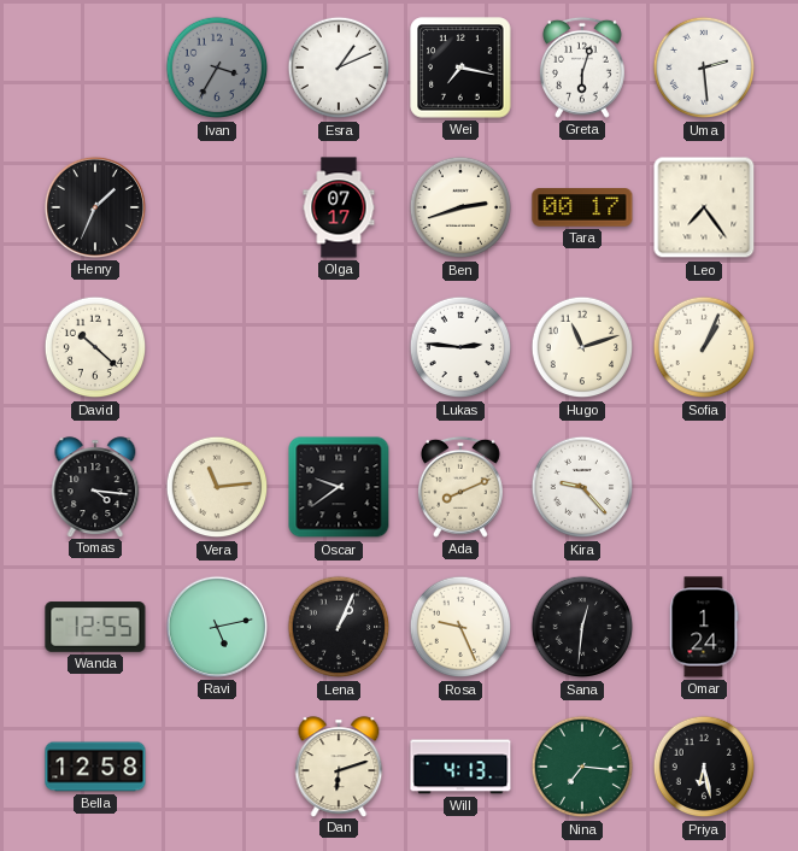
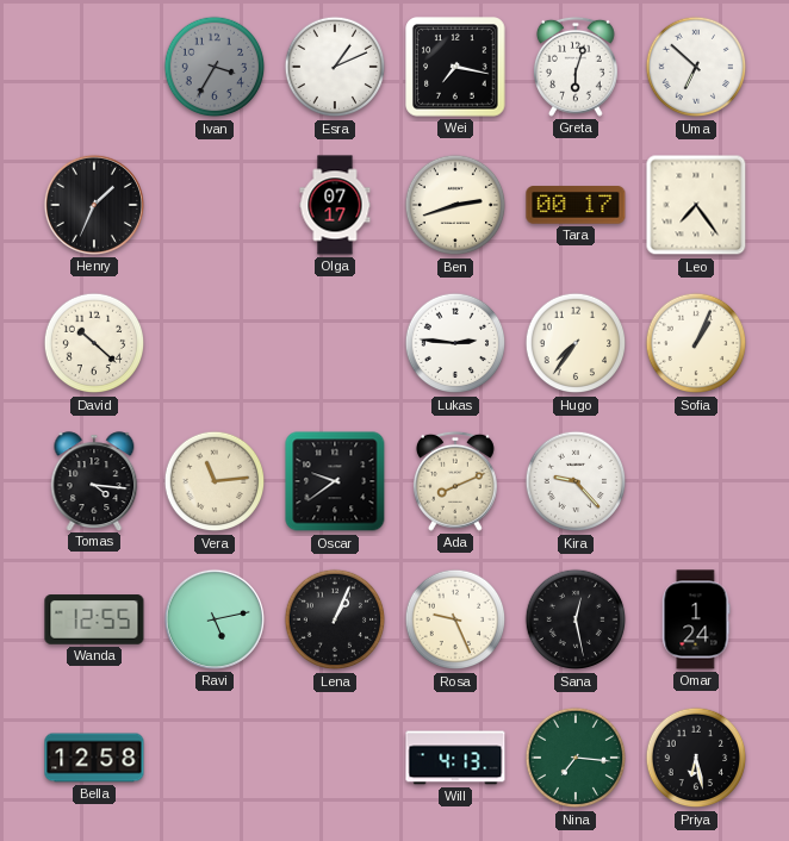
Uma: 2:29 -> 6:52
Hugo: 11:12 -> 7:36
Sana: 12:31 -> 12:28
Dan: 6:12 -> none
